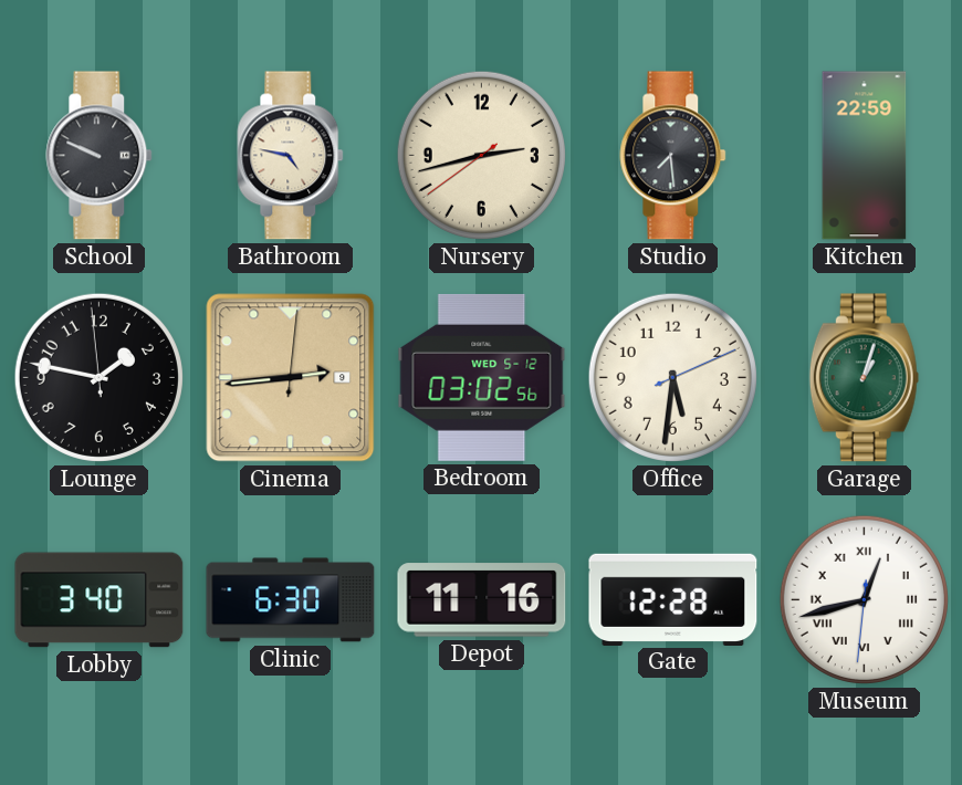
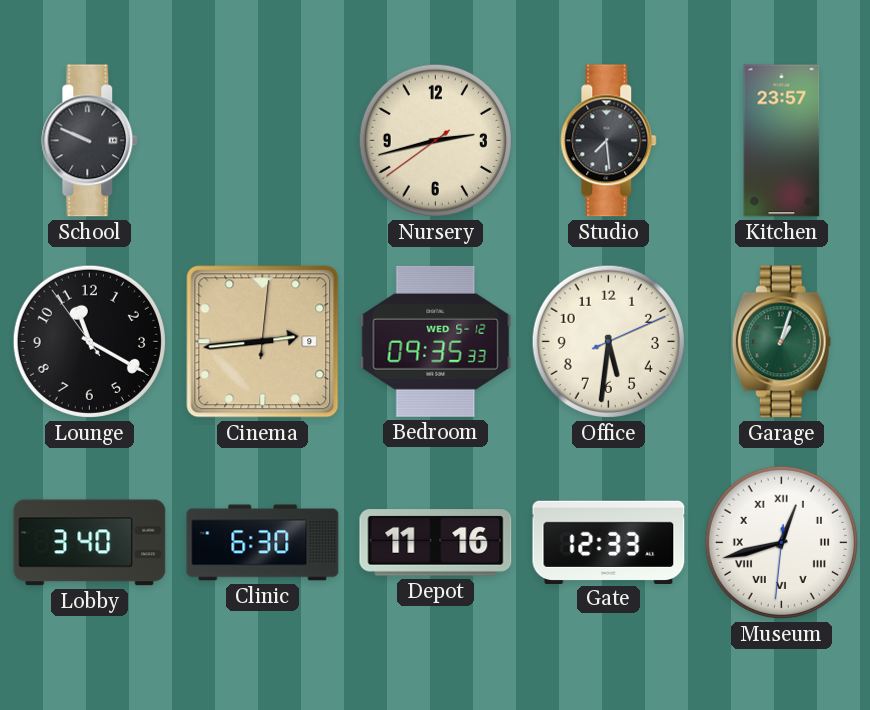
Bathroom: 4:47 -> none
Kitchen: 22:59 -> 23:57
Lounge: 1:46 -> 11:19
Bedroom: 03:02 -> 09:35
Gate: 12:28 -> 12:33
